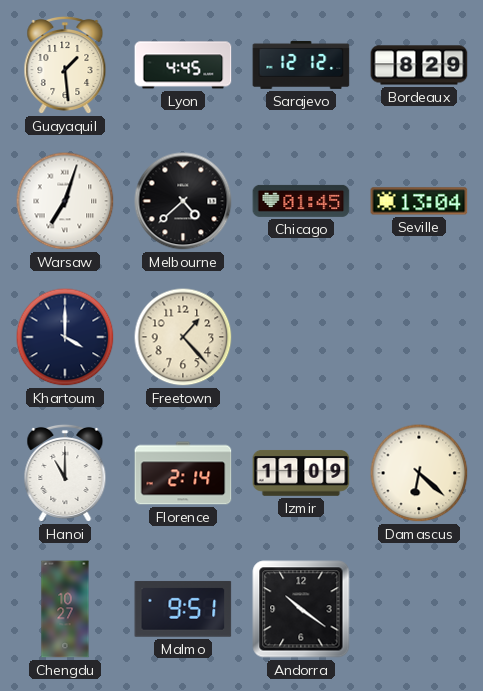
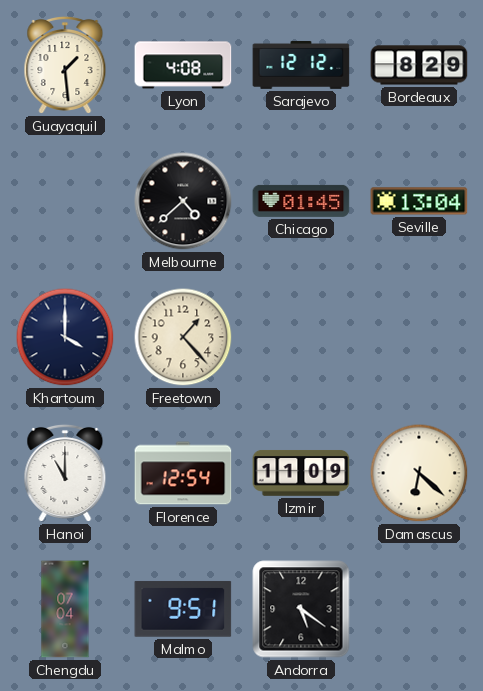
Lyon: 4:45 -> 4:08
Warsaw: 7:03 -> none
Florence: 2:14 -> 12:54
Chengdu: 10:27 -> 07:04
Andorra: 10:21 -> 5:21
